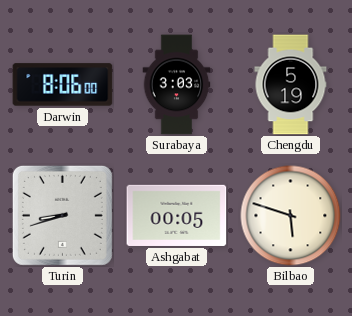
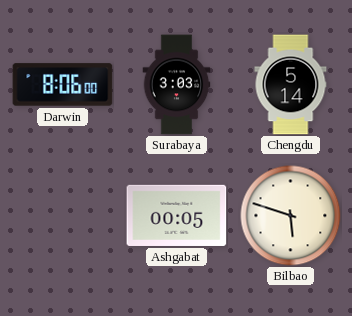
Chengdu: 5:19 -> 5:14
Turin: 8:42 -> none
